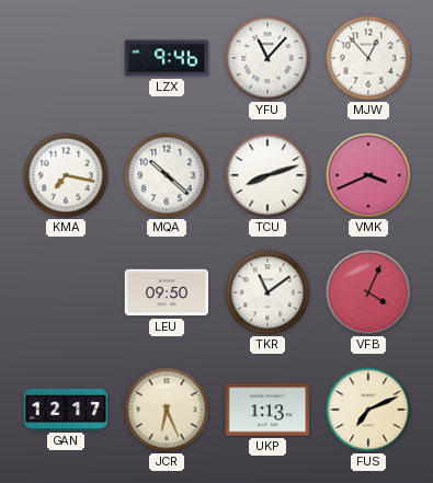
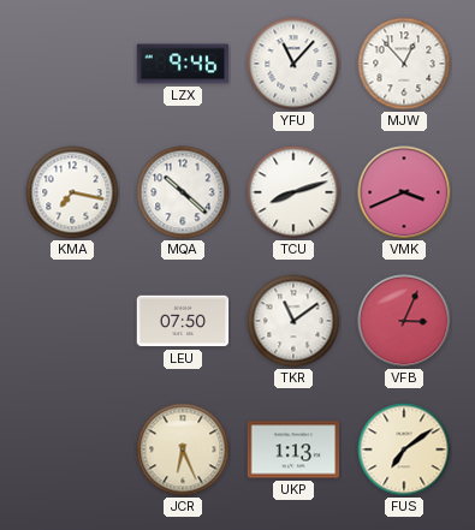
LEU: 09:50 -> 07:50
VFB: 4:04 -> 3:04
GAN: 12:17 -> none
FUS: 7:11 -> 7:09
